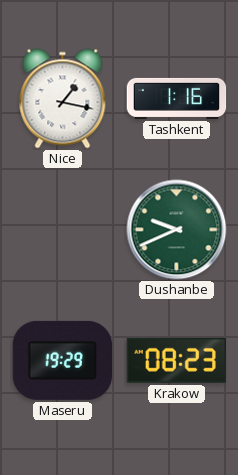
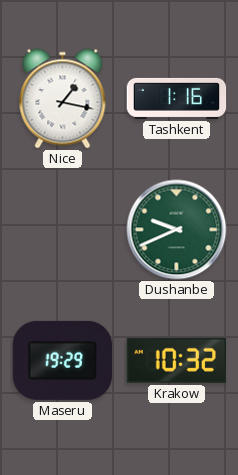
Krakow: 08:23 -> 10:32
